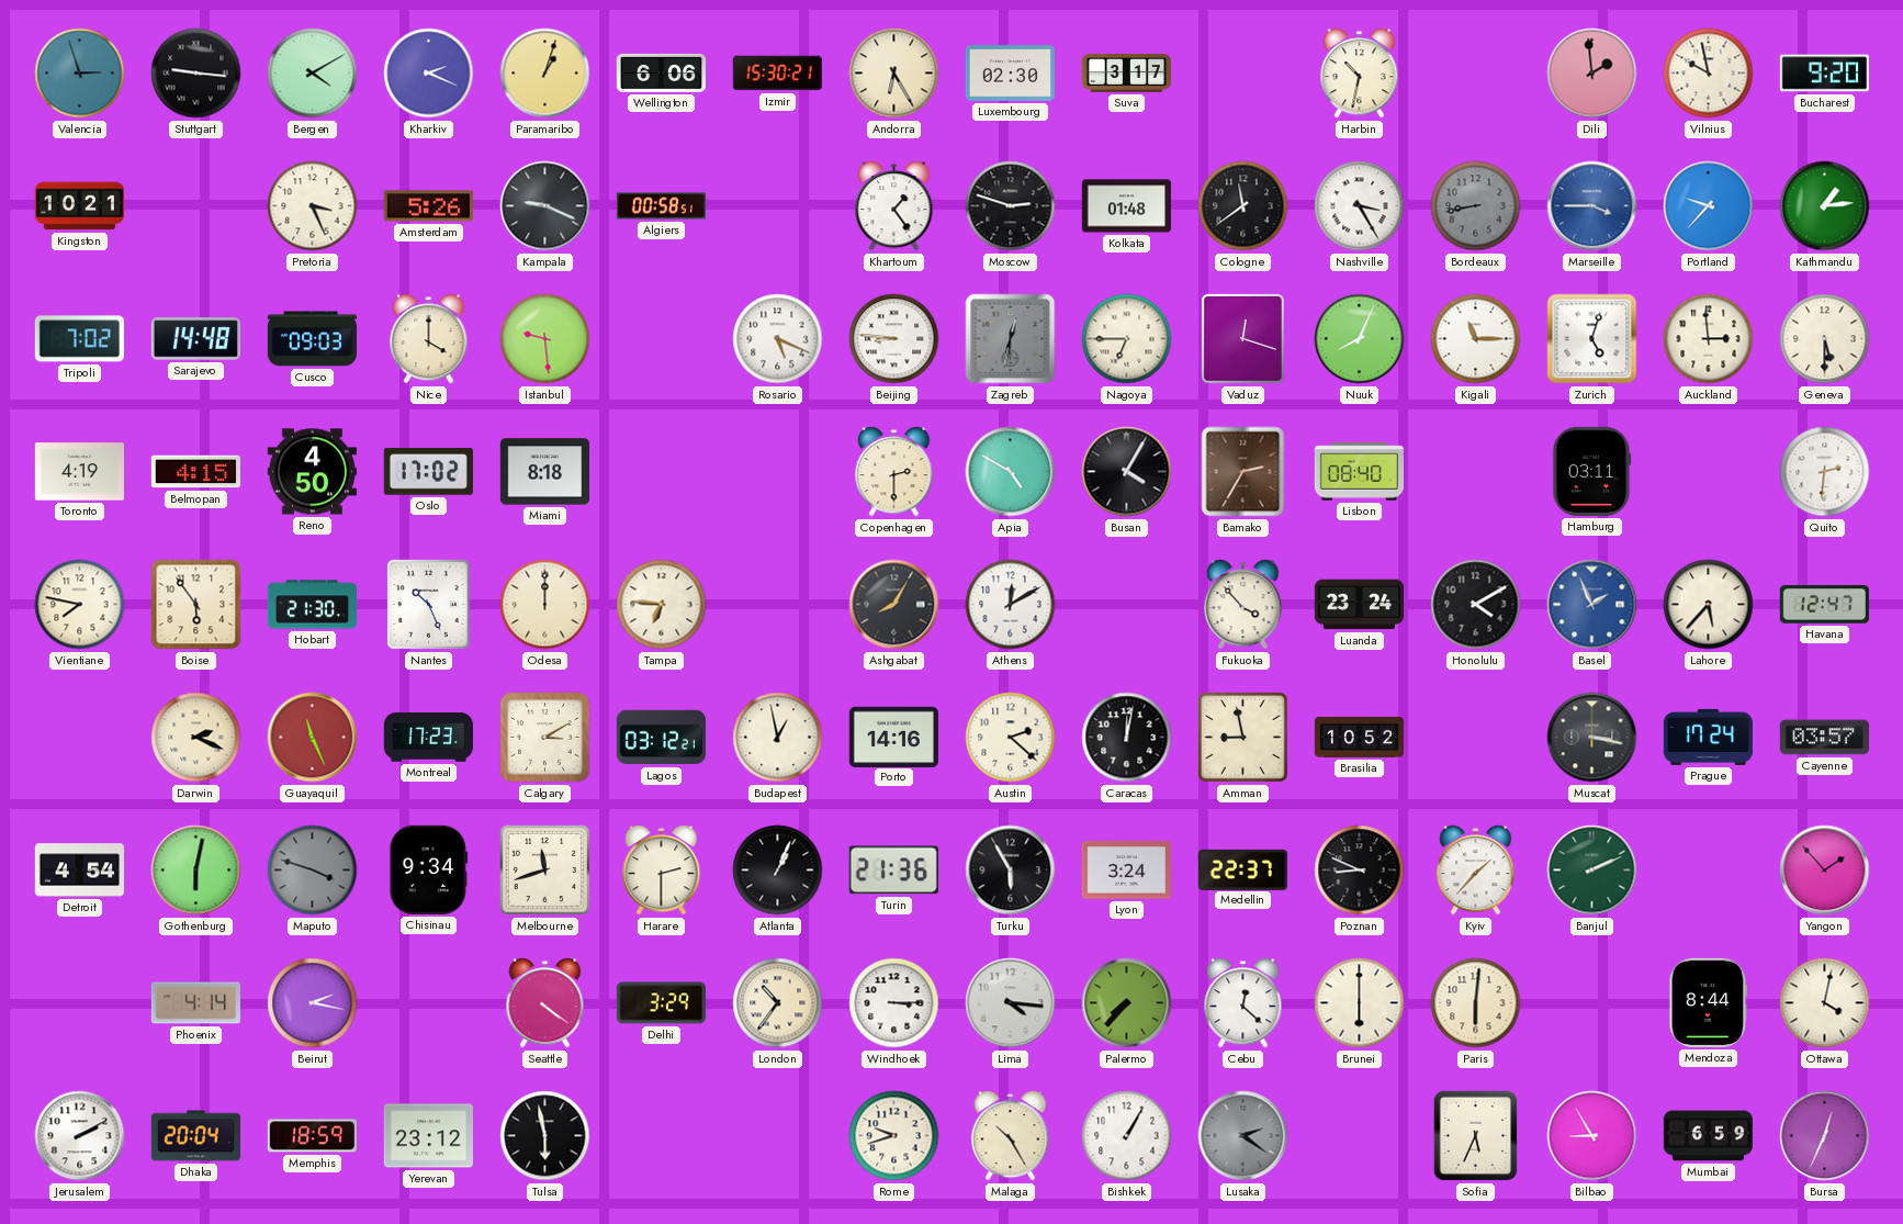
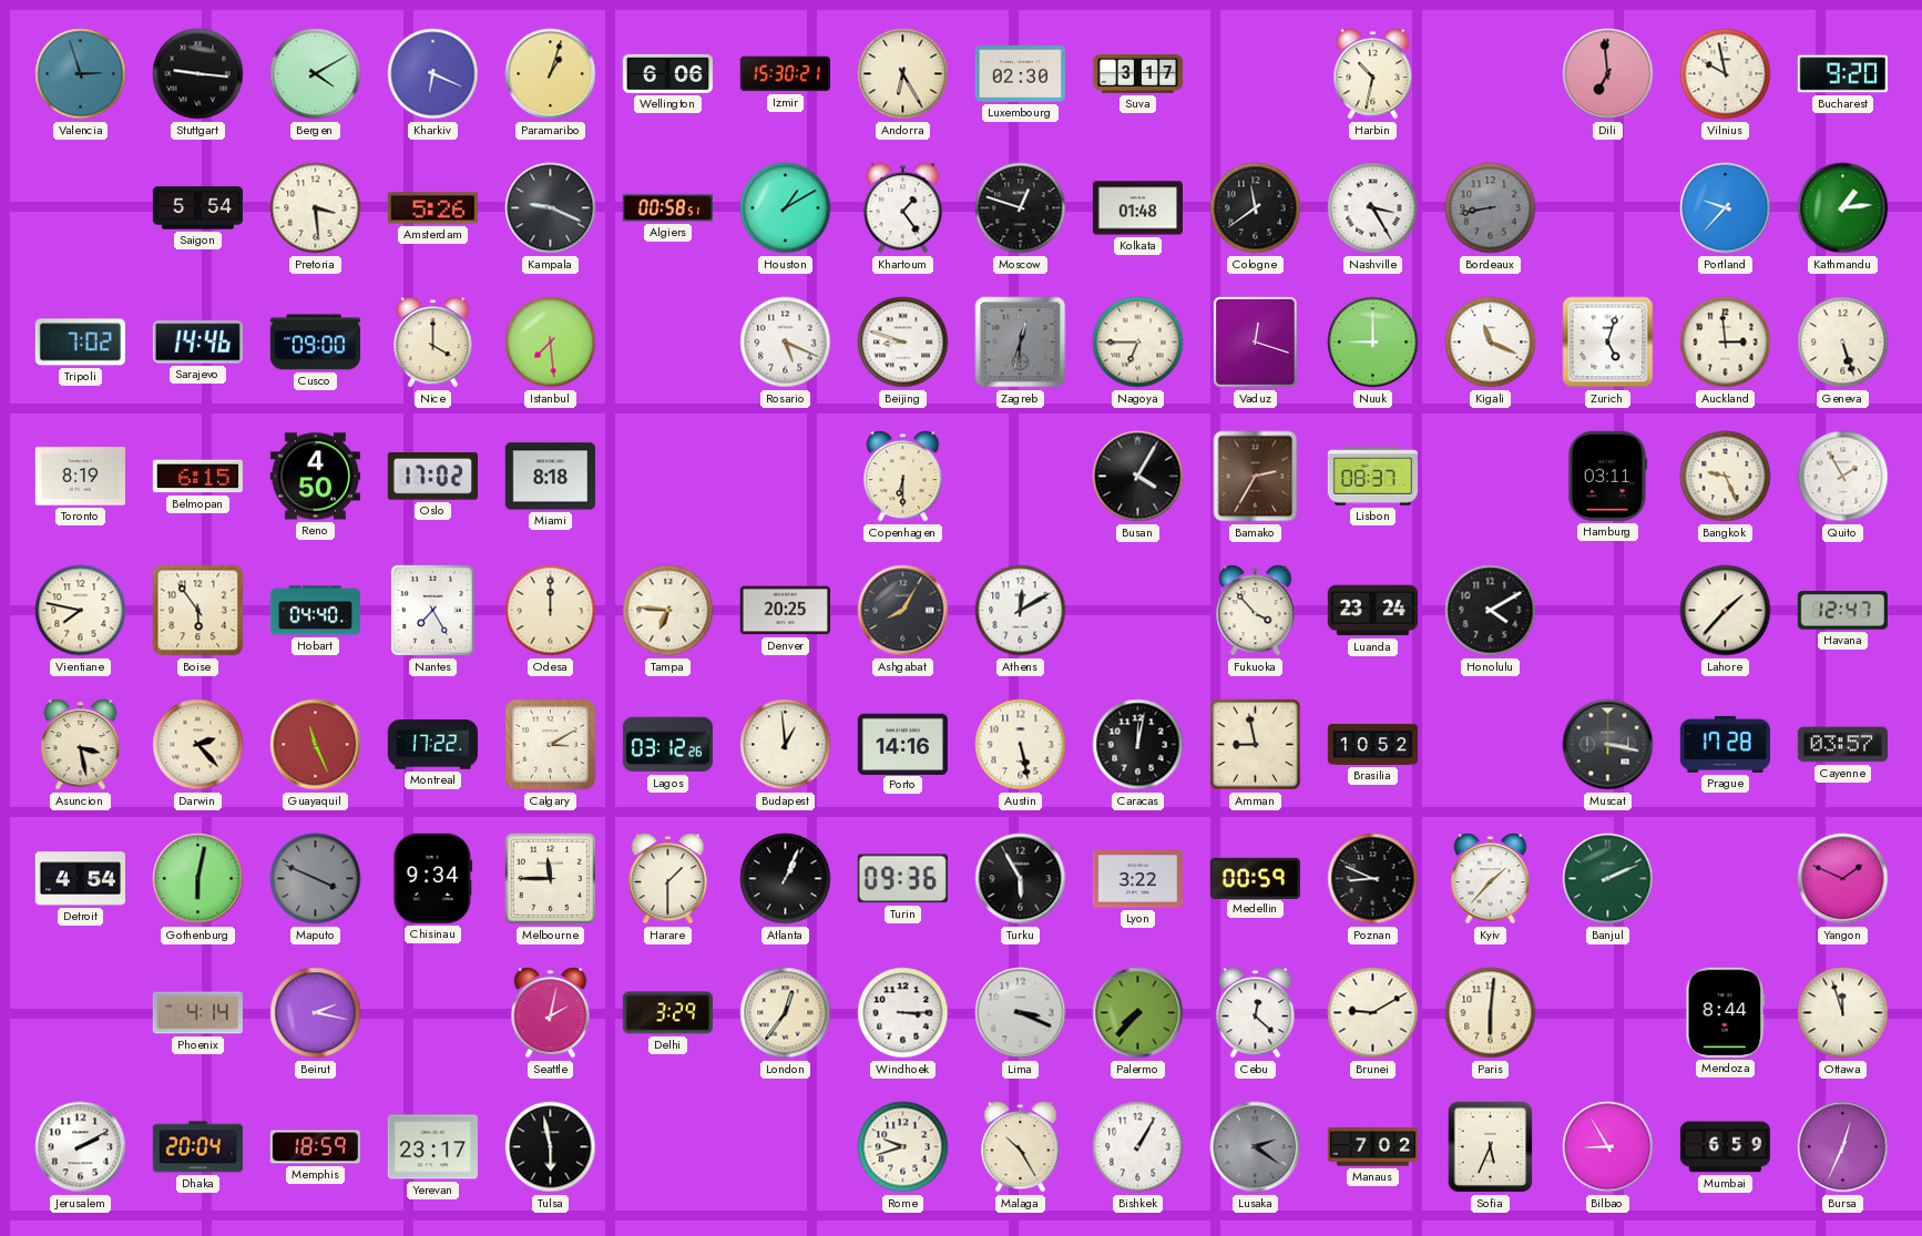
Kharkiv: 2:19 -> 6:19
Dili: 1:59 -> 6:59
Kingston: 10:21 -> none
Saigon: none -> 5:54
Pretoria: 3:26 -> 3:29
Houston: none -> 1:10
Moscow: 2:48 -> 12:48
Marseille: 3:45 -> none
Sarajevo: 14:48 -> 14:46
Cusco: 09:03 -> 09:00
Istanbul: 9:29 -> 7:29
Beijing: 8:46 -> 8:48
Nuuk: 8:04 -> 9:00
Kigali: 11:15 -> 11:19
Geneva: 5:30 -> 5:27
Toronto: 4:19 -> 8:19
Belmopan: 4:15 -> 6:15
Copenhagen: 2:30 -> 6:30
Apia: 4:50 -> none
Lisbon: 08:40 -> 08:37
Bangkok: none -> 9:26
Quito: 2:31 -> 1:55
Hobart: 21:30 -> 04:40
Nantes: 10:26 -> 7:25
Denver: none -> 20:25
Basel: 1:56 -> none
Lahore: 5:37 -> 1:37
Asuncion: none -> 3:28
Darwin: 2:19 -> 2:23
Montreal: 17:23 -> 17:22
Lagos: 03:12:21 -> 03:12:26
Budapest: 12:58 -> 12:59
Austin: 2:22 -> 5:28
Prague: 17:24 -> 17:28
Maputo: 3:48 -> 3:49
Melbourne: 11:42 -> 11:45
Harare: 2:30 -> 1:30
Turin: 21:36 -> 09:36
Lyon: 3:24 -> 3:22
Medellin: 22:37 -> 00:59
Yangon: 1:53 -> 1:49
Seattle: 4:21 -> 2:02
London: 10:36 -> 12:36
Lima: 4:16 -> 3:19
Brunei: 6:00 -> 9:10
Ottawa: 4:02 -> 11:57
Yerevan: 23:12 -> 23:17
Manaus: none -> 7:02
